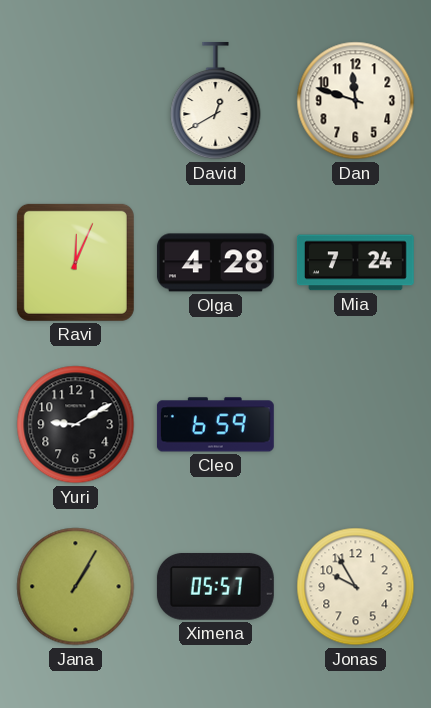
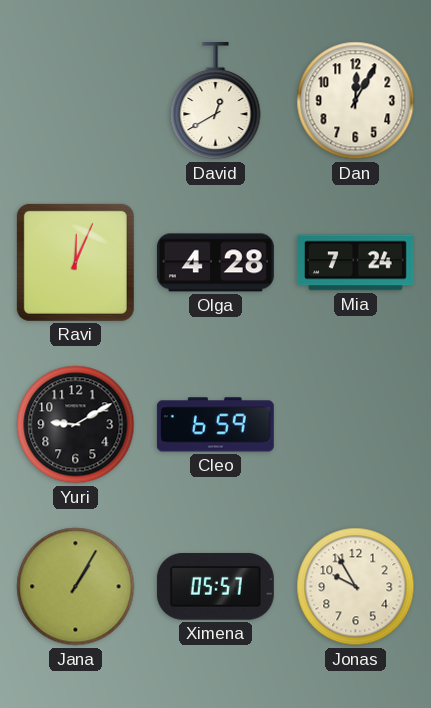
Dan: 11:48 -> 12:05
